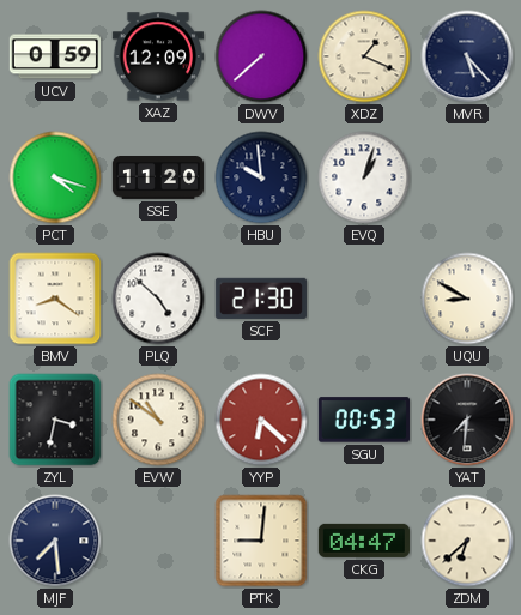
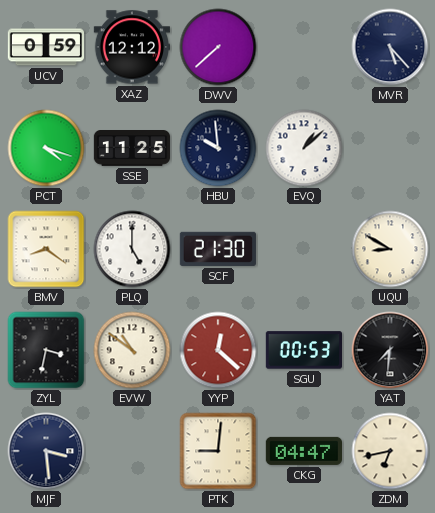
XAZ: 12:09 -> 12:12
XDZ: 1:19 -> none
SSE: 11:20 -> 11:25
EVQ: 1:03 -> 1:08
PLQ: 4:52 -> 5:00
YYP: 6:22 -> 12:22
MJF: 7:29 -> 3:29
ZDM: 6:38 -> 6:43
